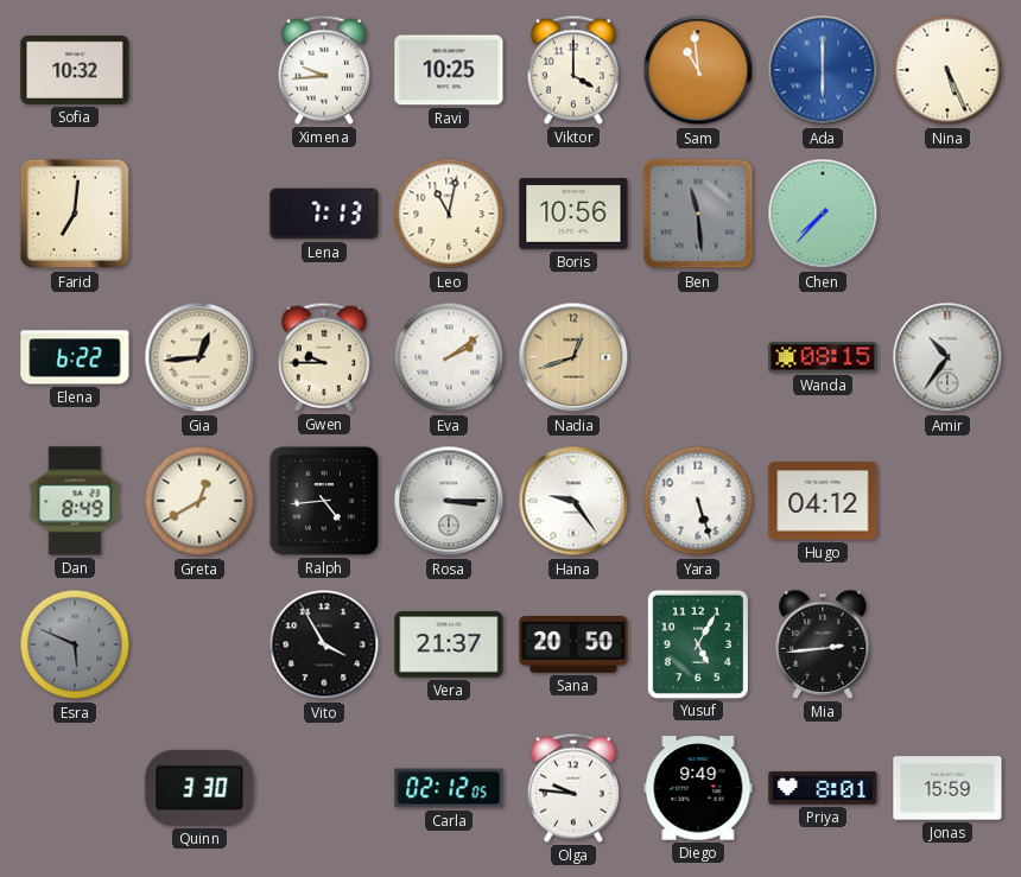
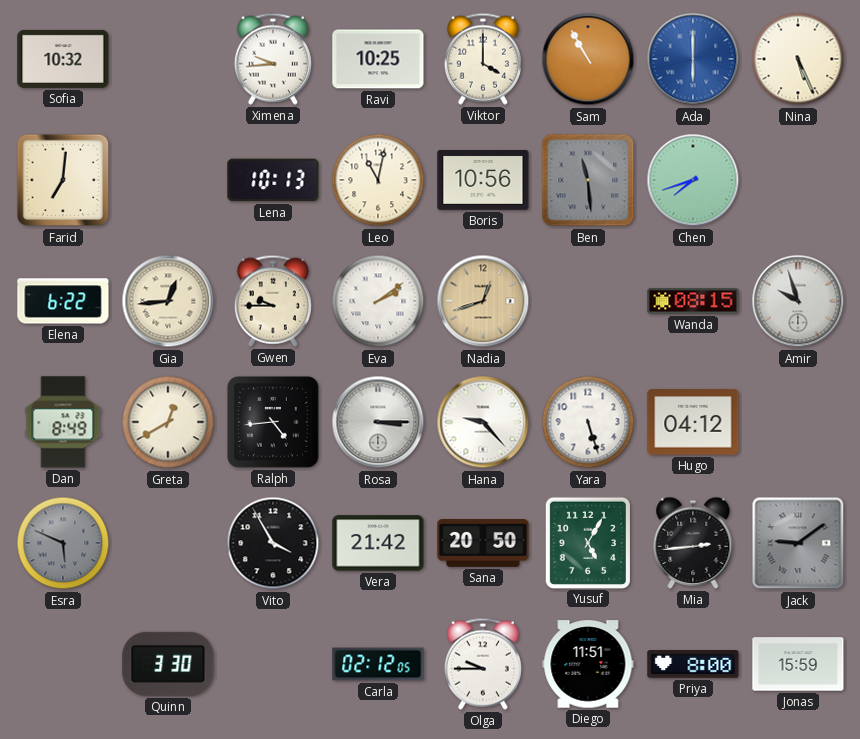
Sam: 10:59 -> 10:55
Lena: 7:13 -> 10:13
Chen: 7:37 -> 7:42
Amir: 10:36 -> 9:57
Hana: 9:24 -> 9:23
Vera: 21:37 -> 21:42
Jack: none -> 9:09
Olga: 9:46 -> 9:45
Diego: 9:49 -> 11:51
Priya: 8:01 -> 8:00
